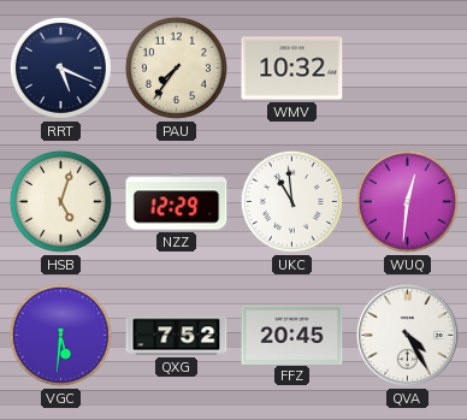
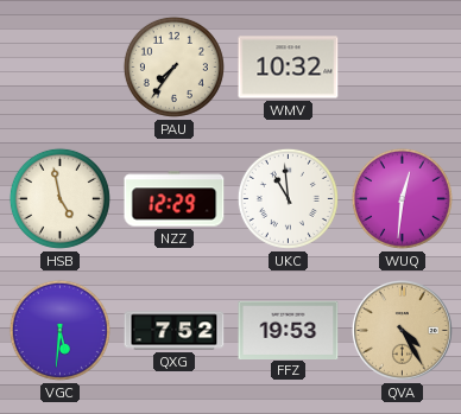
RRT: 5:19 -> none
HSB: 5:03 -> 4:58
FFZ: 20:45 -> 19:53
QVA dial: white -> champagne
